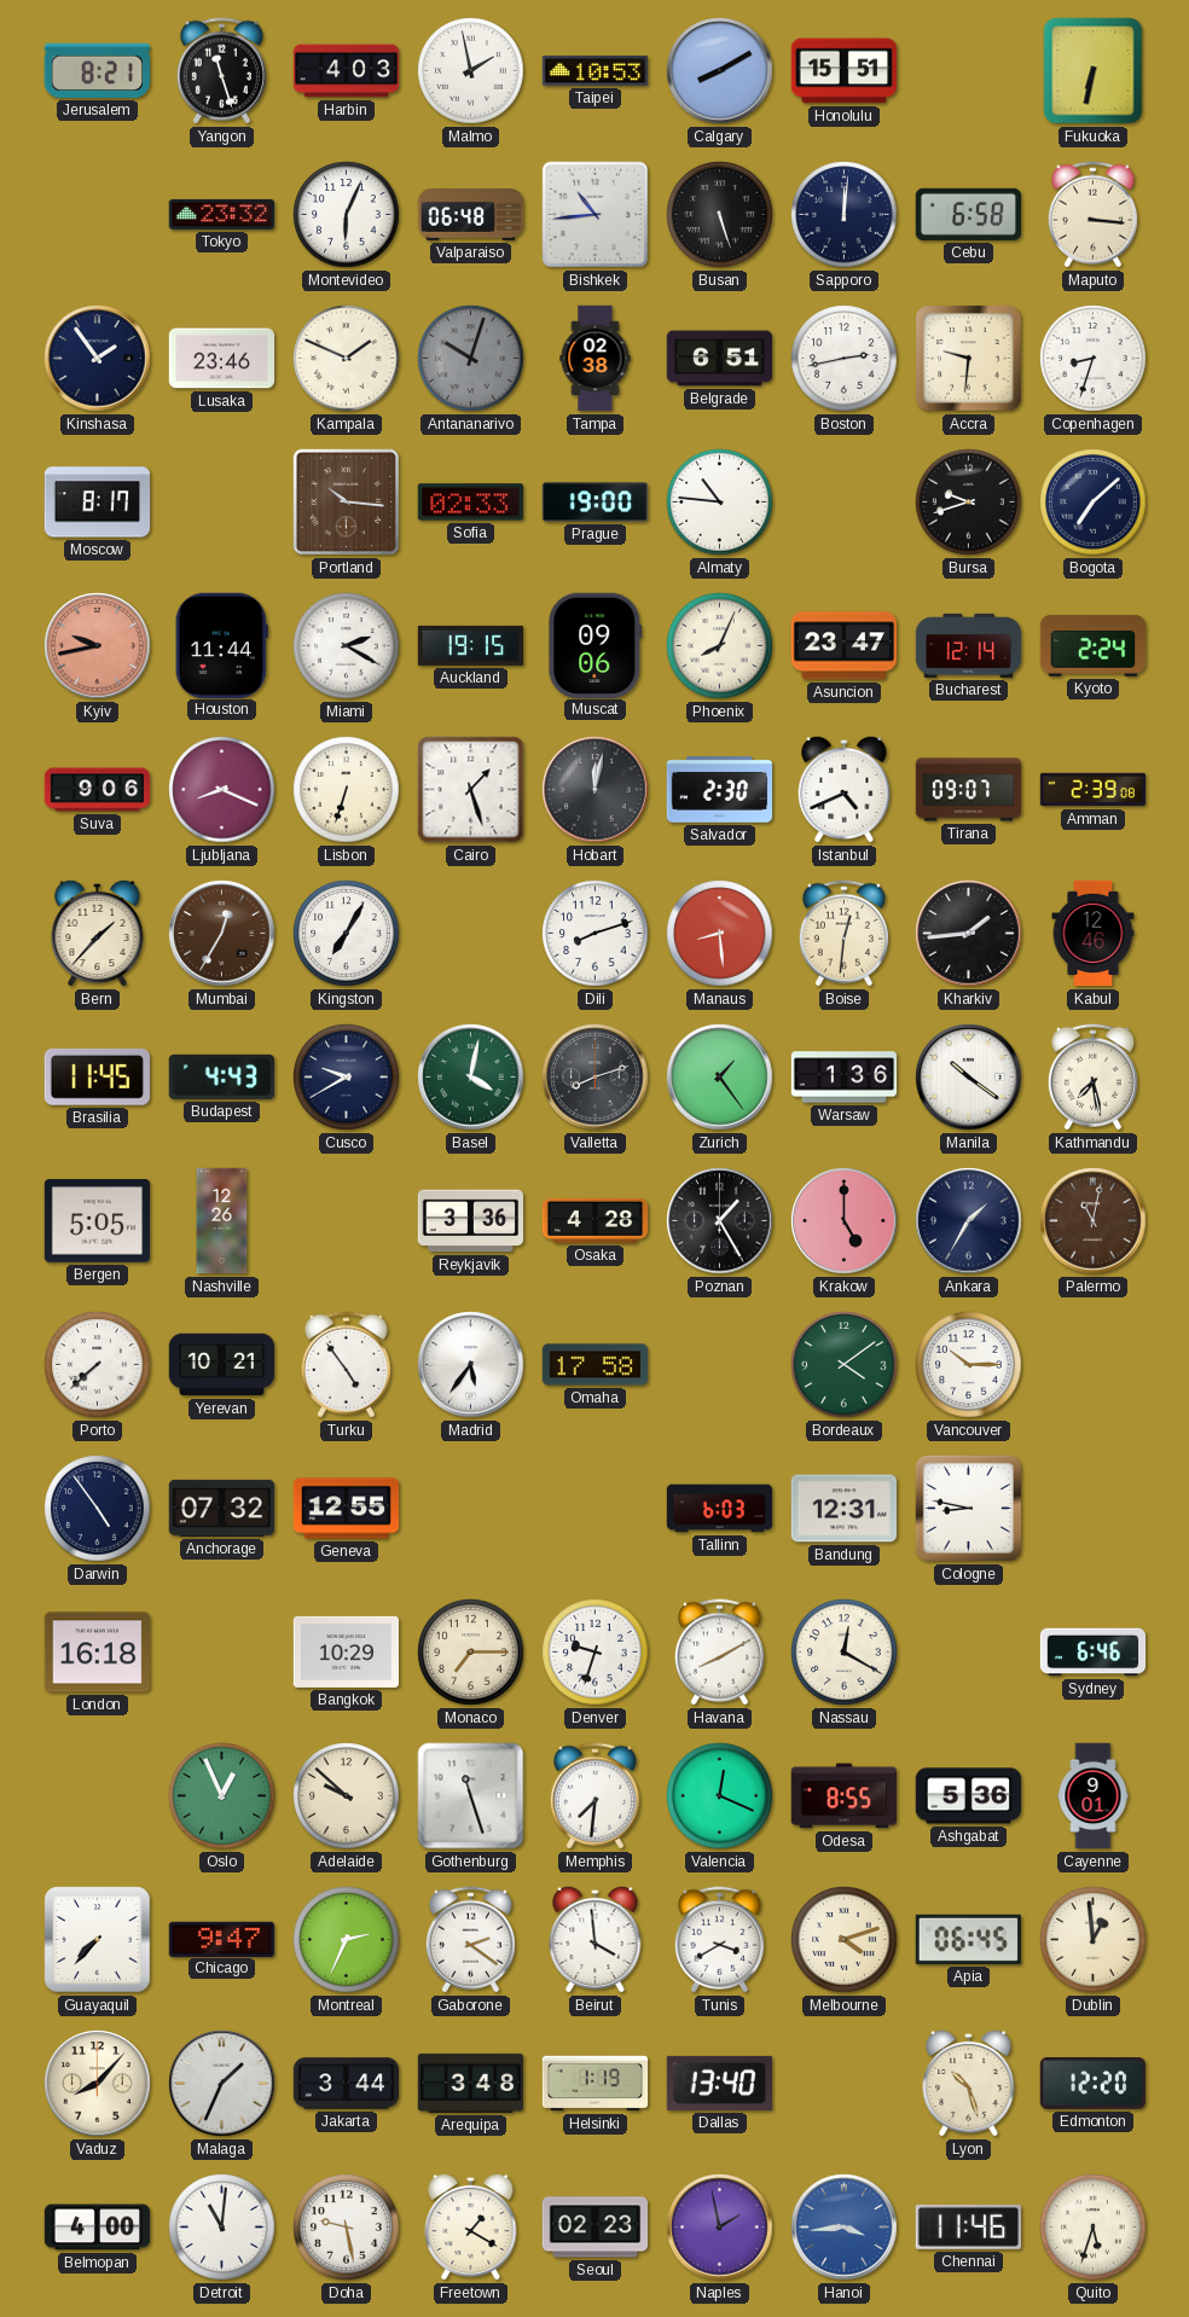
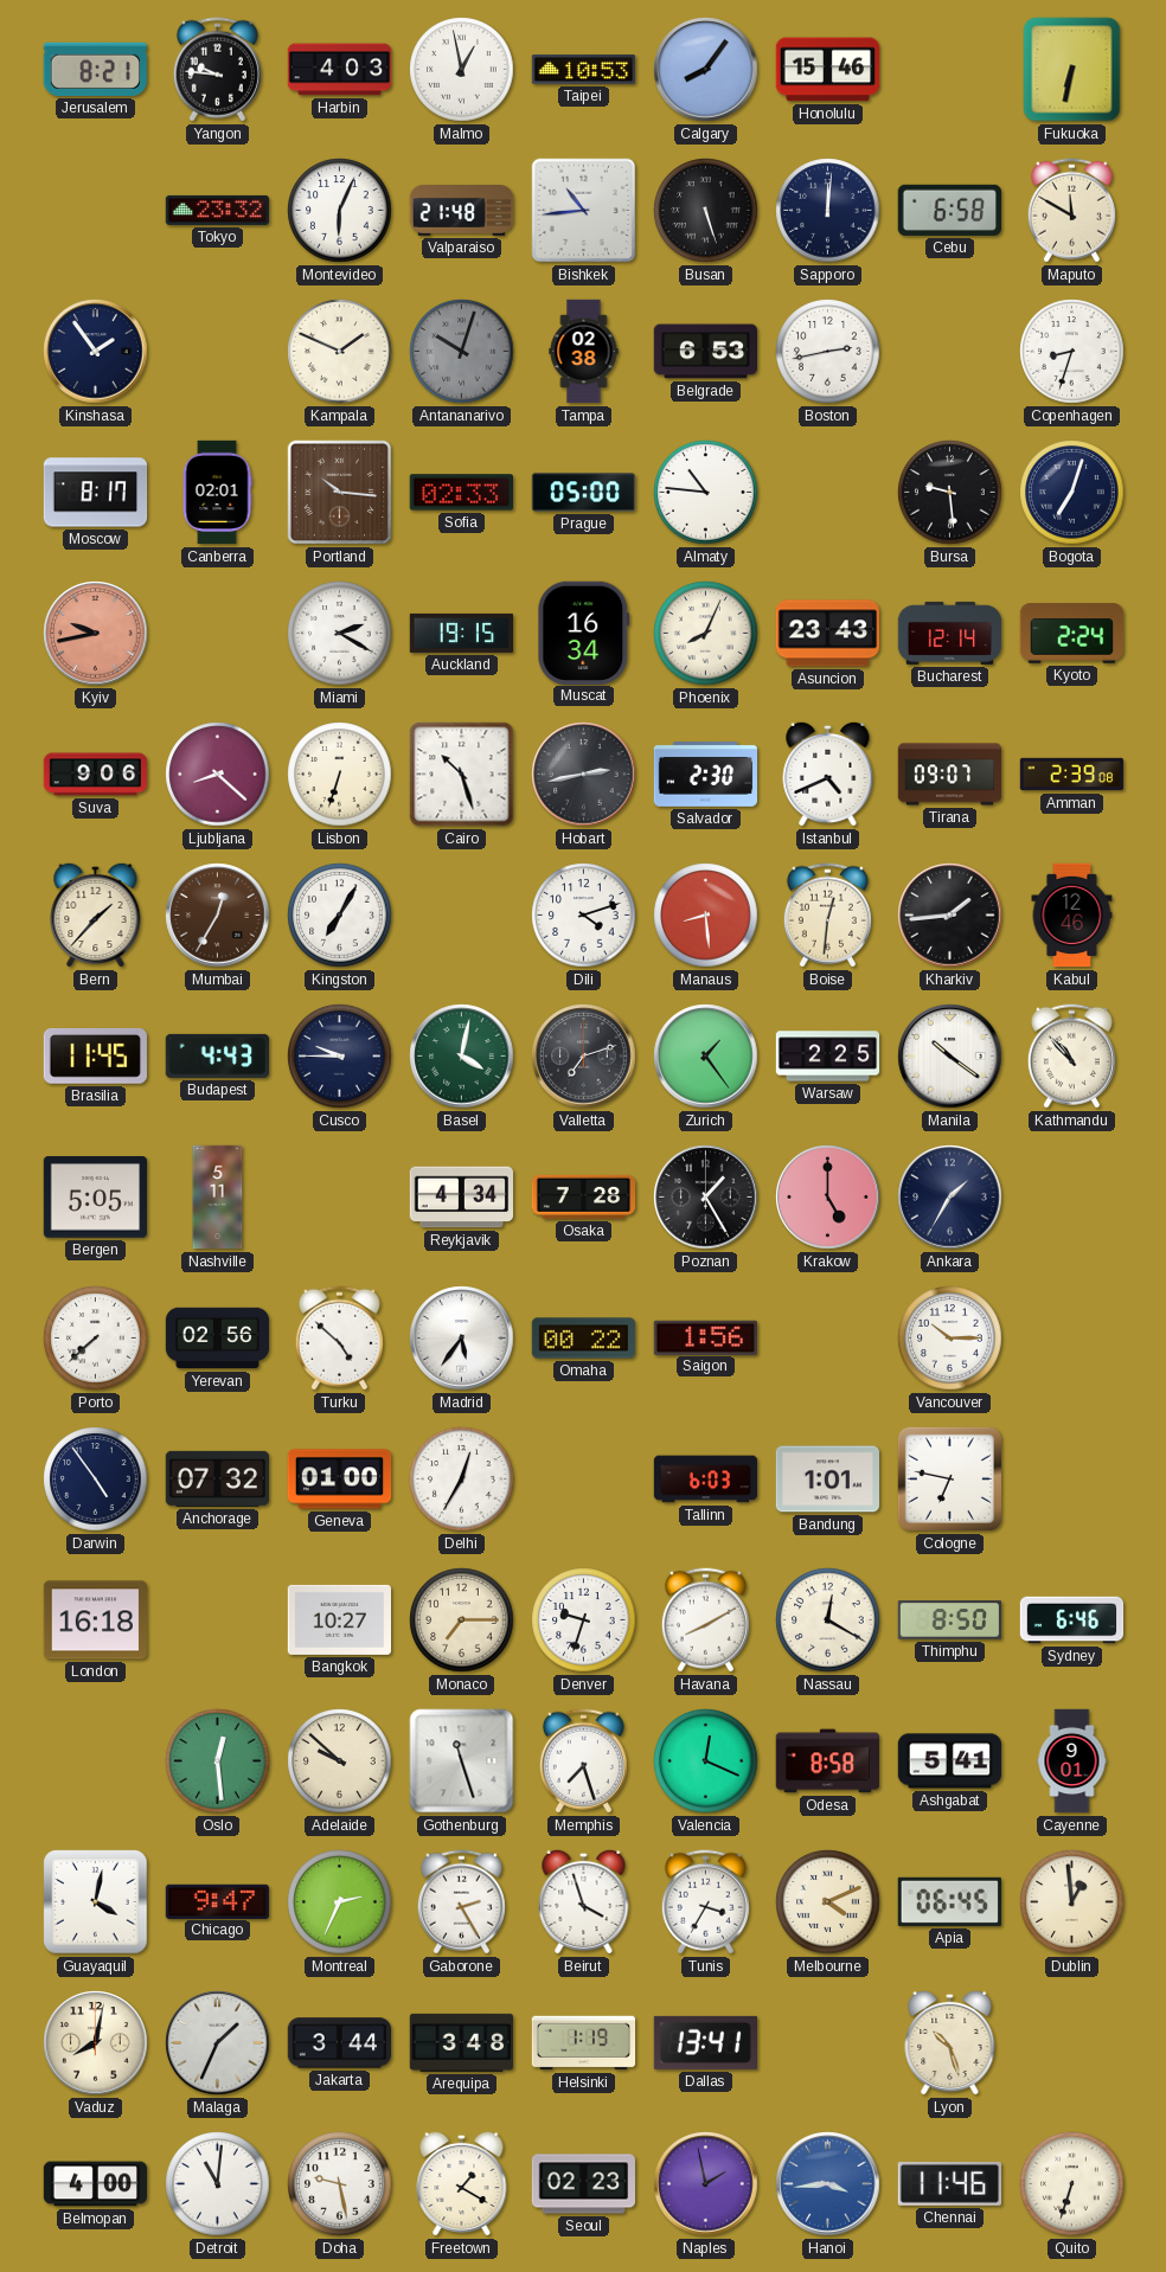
Yangon: 11:27 -> 9:46
Malmo: 1:58 -> 12:58
Calgary: 8:10 -> 8:06
Honolulu: 15:51 -> 15:46
Valparaiso: 06:48 -> 21:48
Maputo: 3:16 -> 11:50
Lusaka: 23:46 -> none
Belgrade: 6:51 -> 6:53
Accra: 9:31 -> none
Canberra: none -> 02:01
Prague: 19:00 -> 05:00
Bursa: 9:42 -> 9:29
Bogota: 7:08 -> 7:03
Houston: 11:44 -> none
Muscat: 09:06 -> 16:34
Asuncion: 23:47 -> 23:43
Ljubljana: 8:19 -> 8:22
Cairo: 1:27 -> 10:27
Hobart: 12:02 -> 2:43
Dili: 8:12 -> 4:12
Cusco: 9:40 -> 9:45
Valletta: 8:12 -> 7:12
Warsaw: 1:36 -> 2:25
Kathmandu: 7:28 -> 10:53
Nashville: 12:26 -> 5:11
Reykjavik: 3:36 -> 4:34
Osaka: 4:28 -> 7:28
Palermo: 11:02 -> none
Yerevan: 10:21 -> 02:56
Turku: 4:54 -> 4:52
Omaha: 17:58 -> 00:22
Saigon: none -> 1:56
Bordeaux: 4:09 -> none
Geneva: 12:55 -> 01:00
Delhi: none -> 12:35
Bandung: 12:31 -> 1:01
Cologne: 8:47 -> 6:47
Bangkok: 10:29 -> 10:27
Thimphu: none -> 8:50
Oslo: 12:56 -> 12:29
Memphis: 7:31 -> 7:27
Odesa: 8:55 -> 8:58
Ashgabat: 5:36 -> 5:41
Guayaquil: 7:37 -> 4:02
Gaborone: 2:21 -> 2:25
Beirut: 3:59 -> 3:57
Tunis: 3:40 -> 3:35
Melbourne: 4:12 -> 4:11
Vaduz: 8:07 -> 8:02
Dallas: 13:40 -> 13:41
Edmonton: 12:20 -> none
Quito: 5:33 -> 6:33
